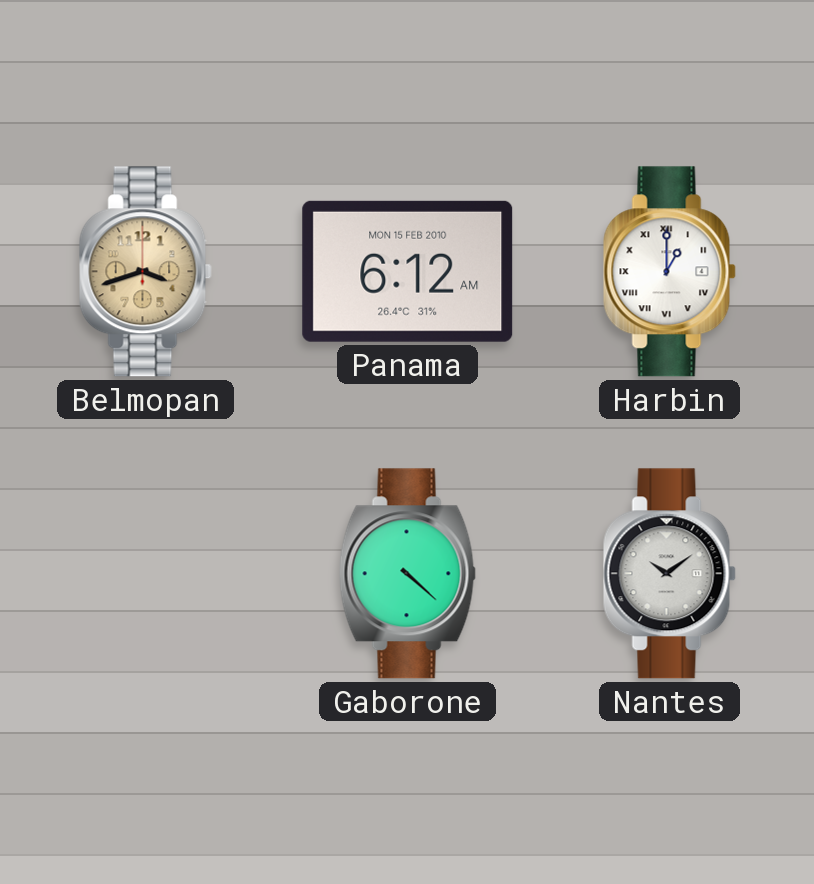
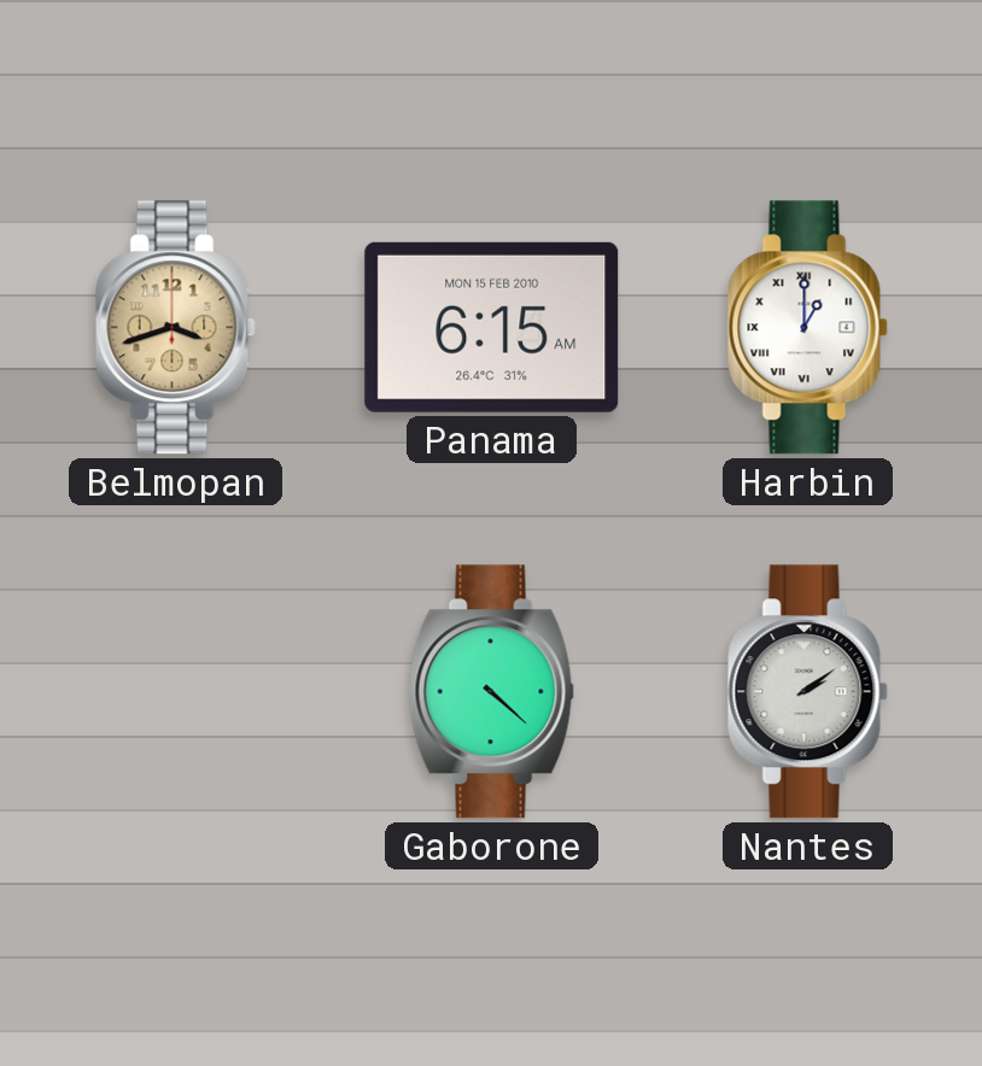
Panama: 6:12 -> 6:15
Nantes: 10:09 -> 2:09
